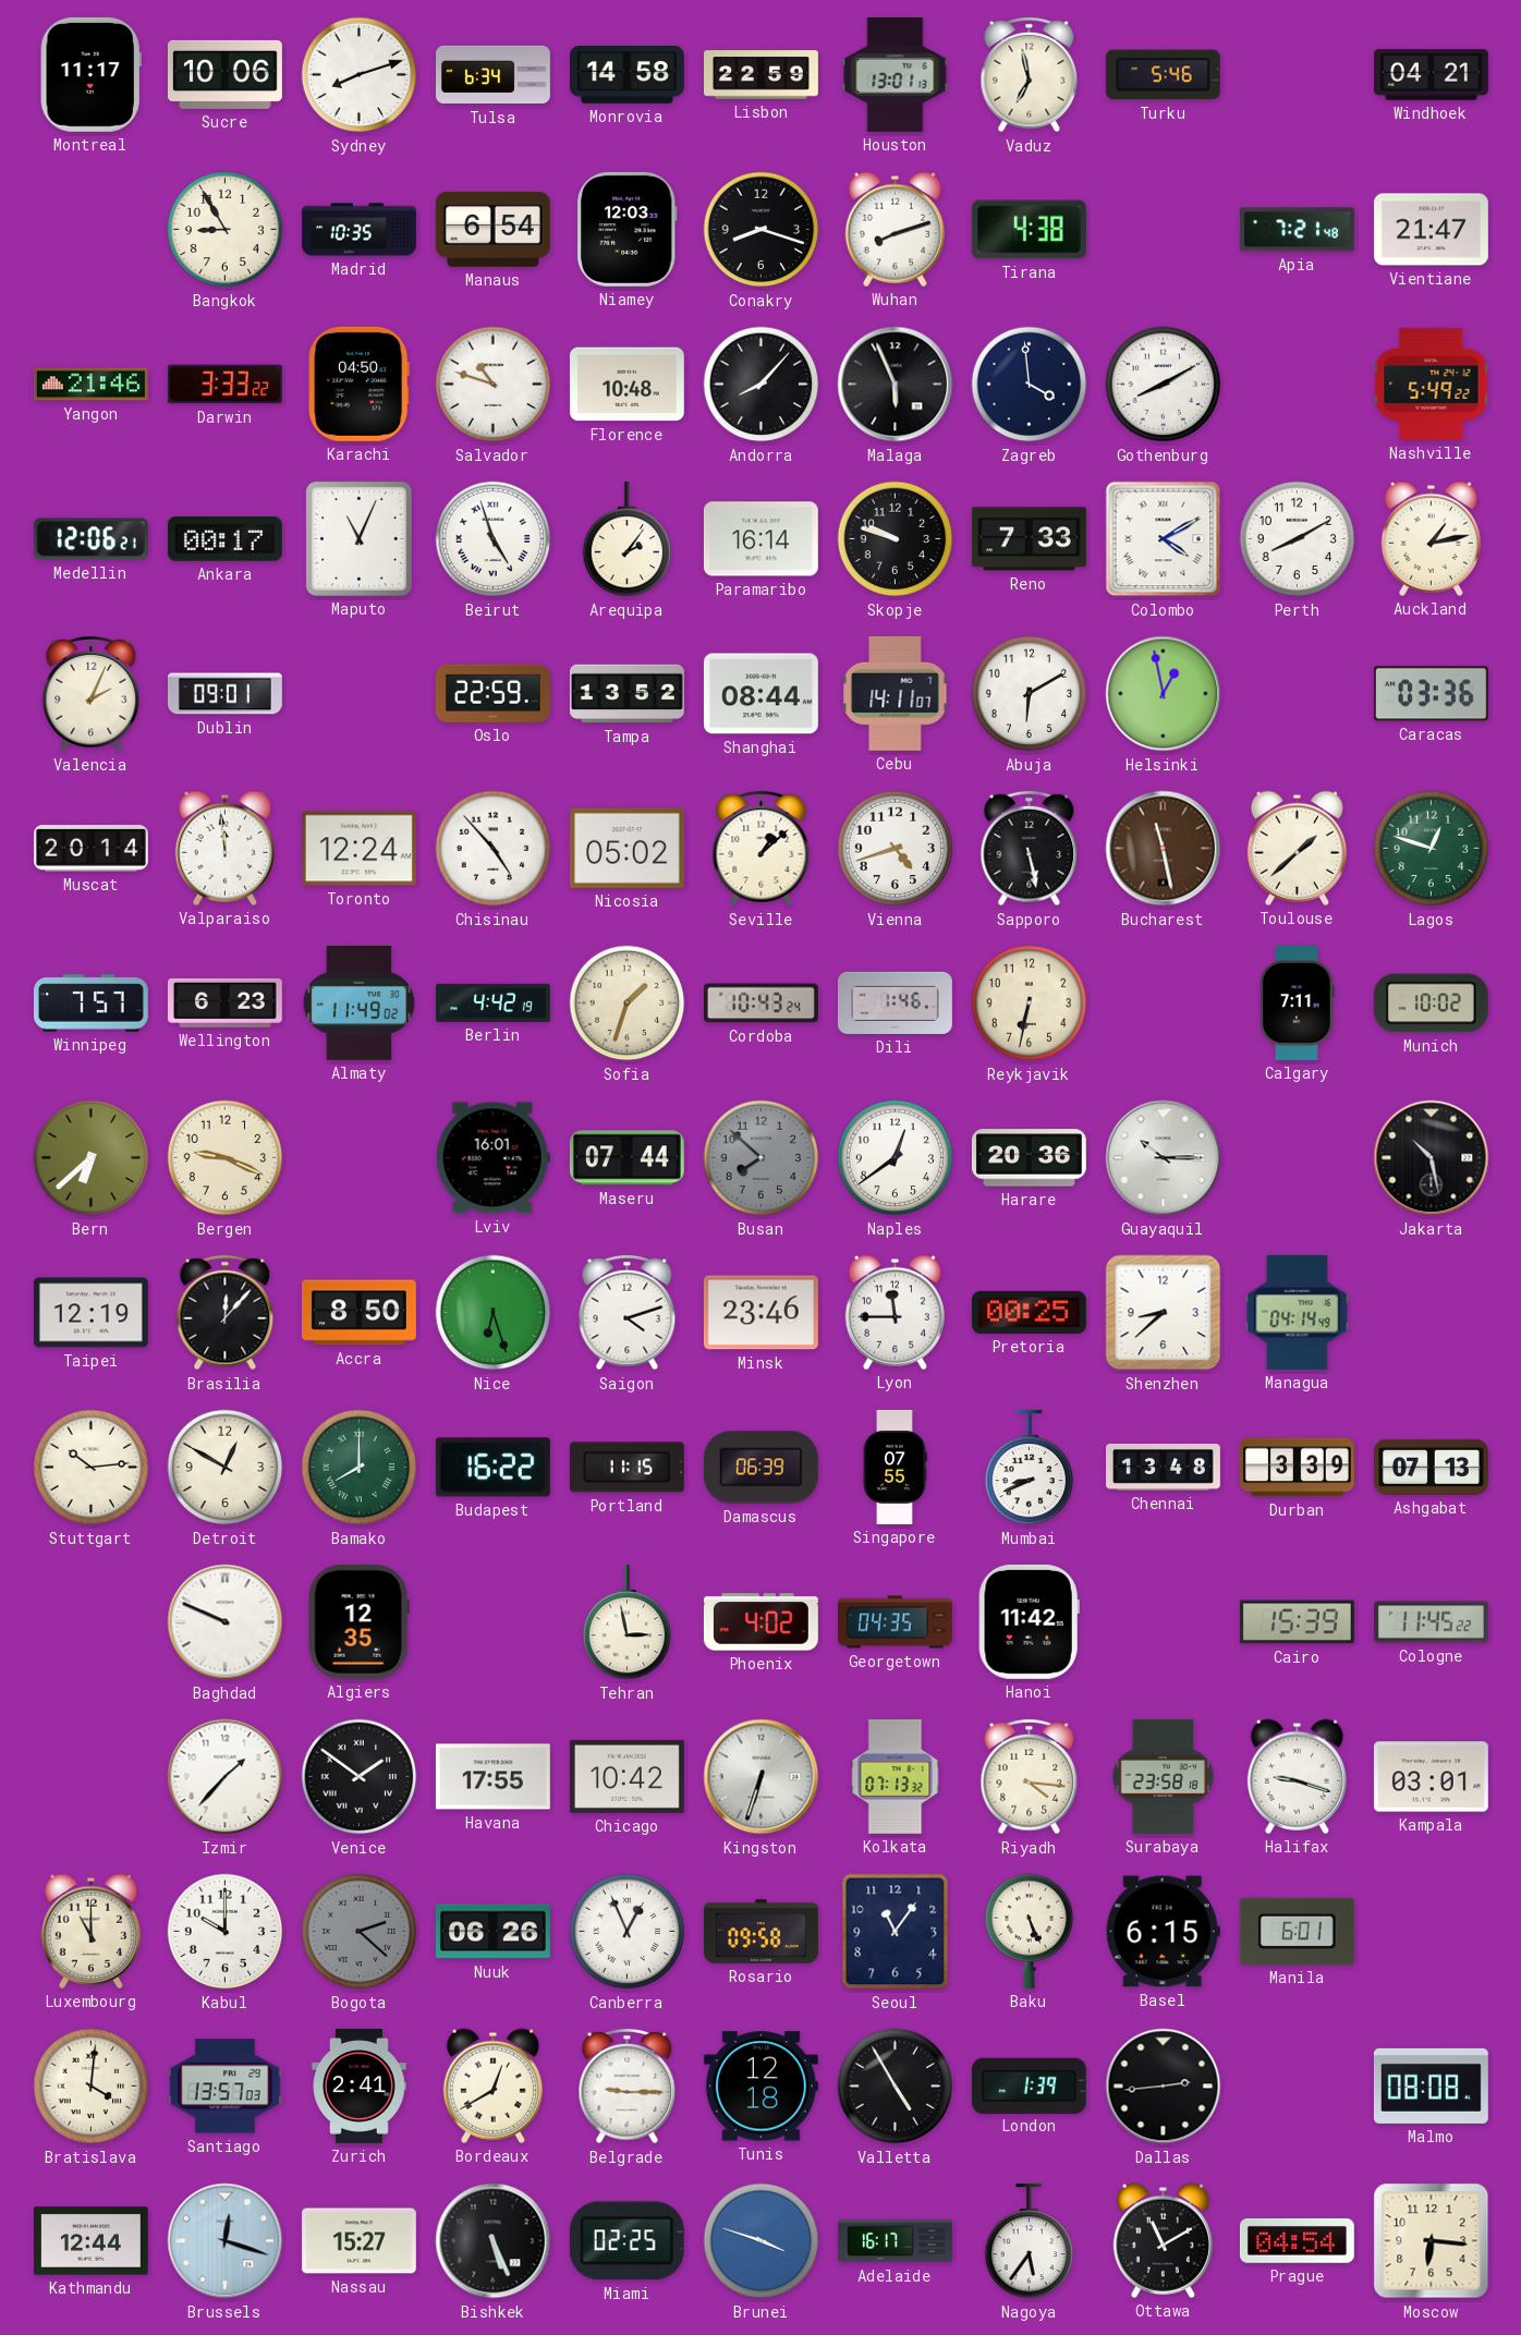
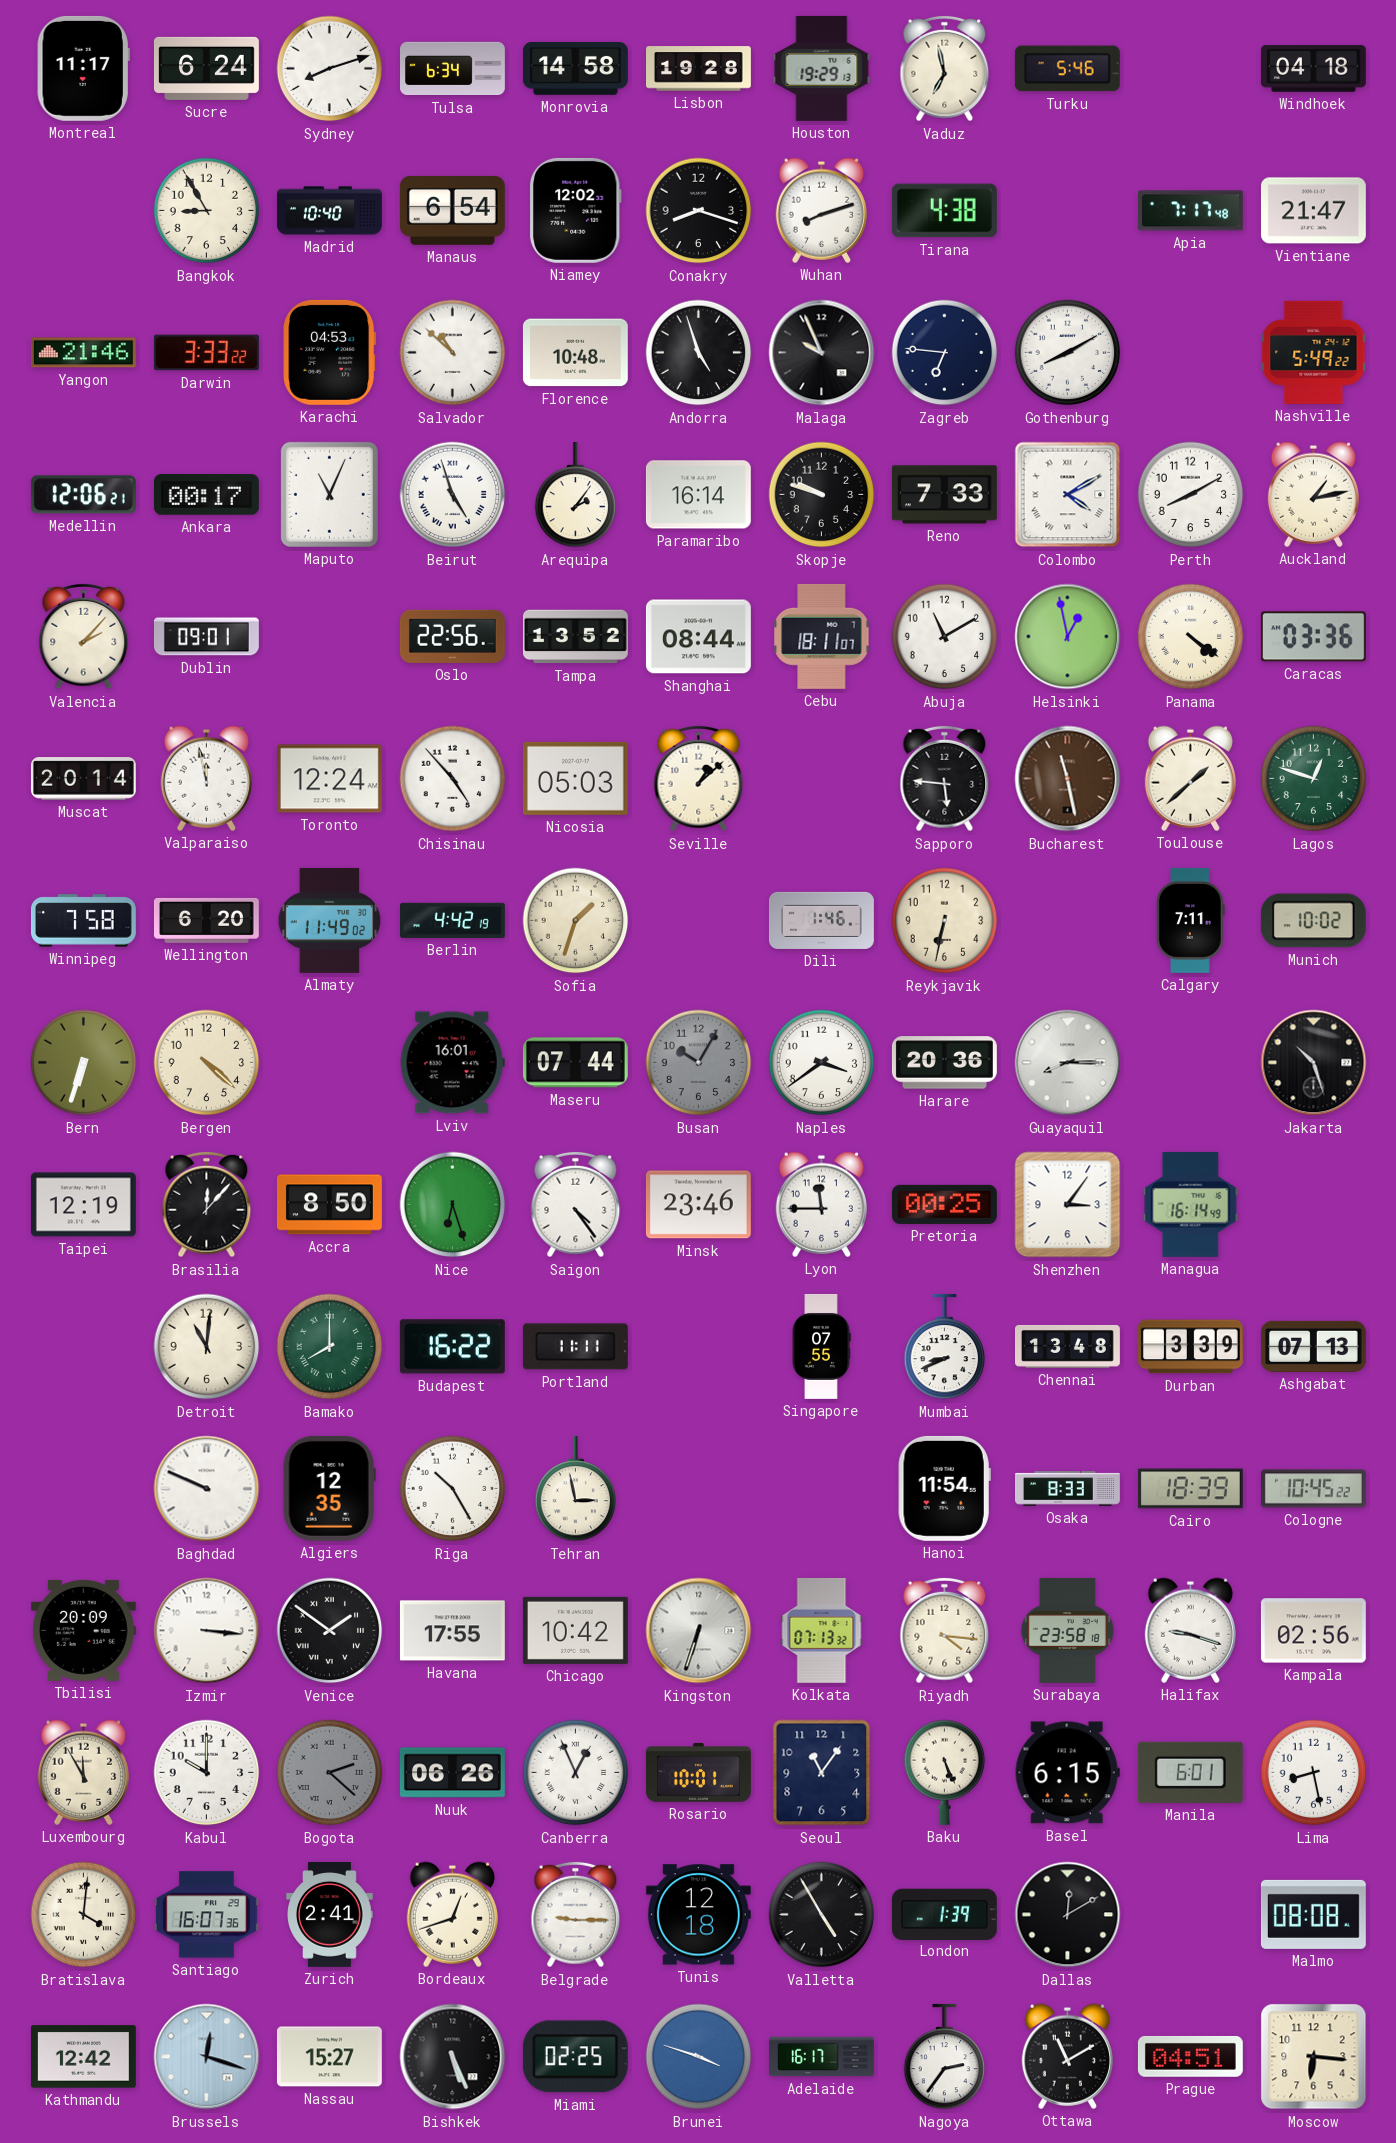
Sucre: 10:06 -> 6:24
Lisbon: 22:59 -> 19:28
Houston: 13:01 -> 19:29
Windhoek: 04:21 -> 04:18
Madrid: 10:35 -> 10:40
Niamey: 12:03 -> 12:02
Apia: 7:21 -> 7:17
Karachi: 04:50 -> 04:53
Salvador: 10:48 -> 10:52
Andorra: 8:07 -> 4:57
Malaga: 5:56 -> 9:56
Zagreb: 3:59 -> 6:46
Valencia: 2:04 -> 2:07
Oslo: 22:59 -> 22:56
Cebu: 14:11 -> 18:11
Abuja: 6:10 -> 11:10
Panama: none -> 4:21
Valparaiso: 11:59 -> 11:58
Nicosia: 05:02 -> 05:03
Vienna: 4:42 -> none
Sapporo: 5:28 -> 5:46
Winnipeg: 7:57 -> 7:58
Wellington: 6:23 -> 6:20
Cordoba: 10:43 -> none
Bern: 6:38 -> 6:33
Bergen: 9:19 -> 4:22
Busan: 7:52 -> 10:05
Naples: 12:39 -> 3:39
Guayaquil: 10:15 -> 8:15
Jakarta: 10:28 -> 10:27
Saigon: 4:12 -> 4:24
Shenzhen: 8:38 -> 3:06
Managua: 04:14 -> 16:14
Stuttgart: 10:14 -> none
Detroit: 12:50 -> 11:01
Portland: 11:15 -> 11:11
Damascus: 06:39 -> none
Riga: none -> 10:25
Phoenix: 4:02 -> none
Georgetown: 04:35 -> none
Hanoi: 11:42 -> 11:54
Osaka: none -> 8:33
Cairo: 15:39 -> 18:39
Cologne: 11:45 -> 10:45
Tbilisi: none -> 20:09
Izmir: 1:37 -> 3:16
Kampala: 03:01 -> 02:56
Luxembourg: 11:00 -> 11:55
Rosario: 09:58 -> 10:01
Lima: none -> 8:28
Santiago: 13:57 -> 16:07
Bordeaux: 12:40 -> 12:42
Dallas: 2:44 -> 12:10
Kathmandu: 12:44 -> 12:42
Nagoya: 5:36 -> 2:36
Prague: 04:54 -> 04:51
